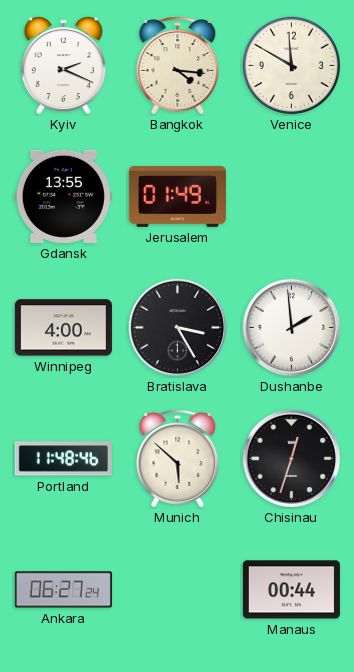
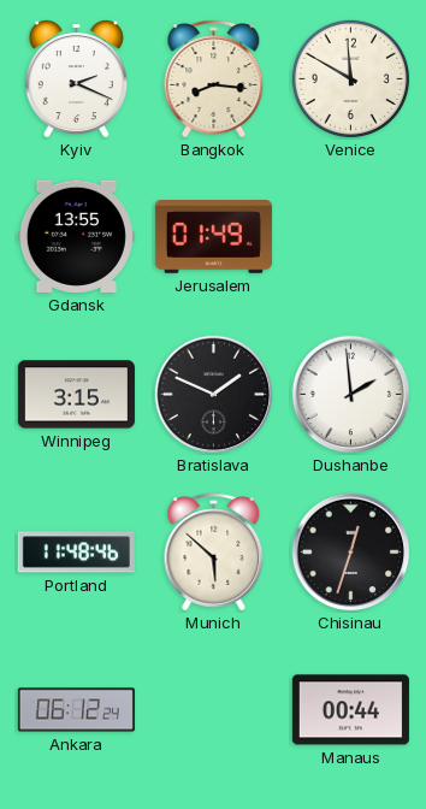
Bangkok: 4:16 -> 8:16
Winnipeg: 4:00 -> 3:15
Bratislava: 3:25 -> 1:49
Ankara: 06:27 -> 06:12
